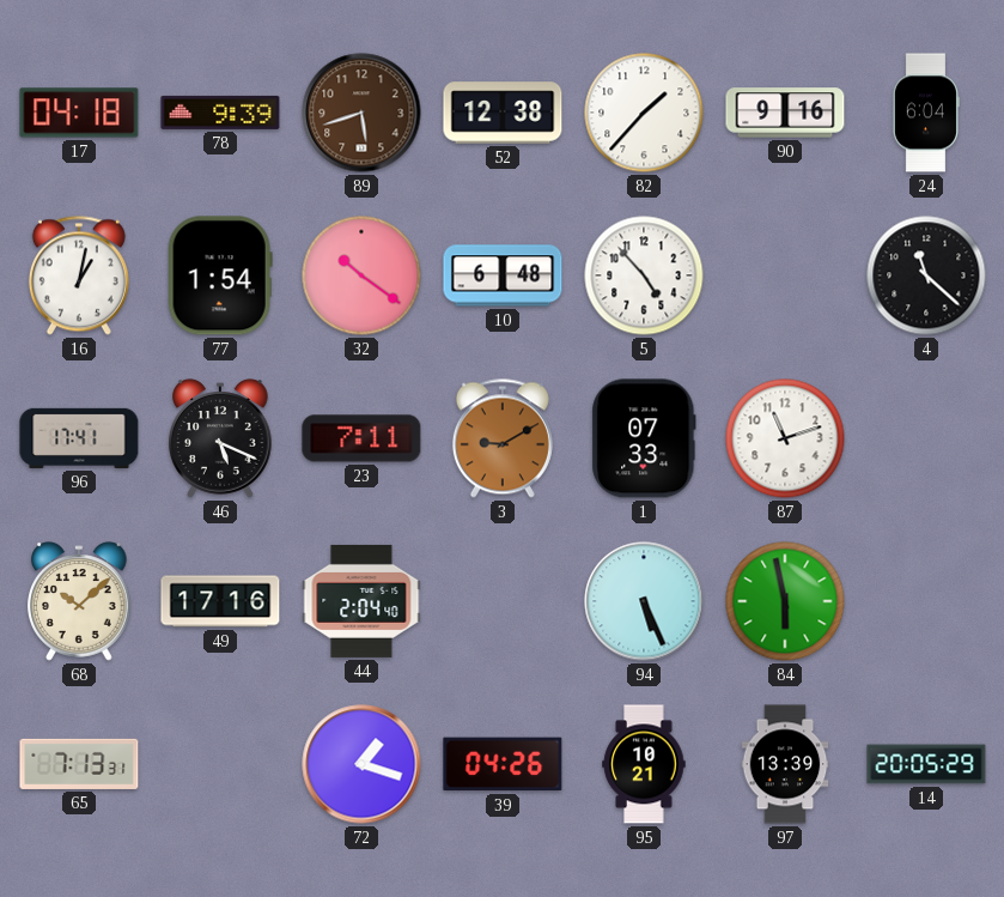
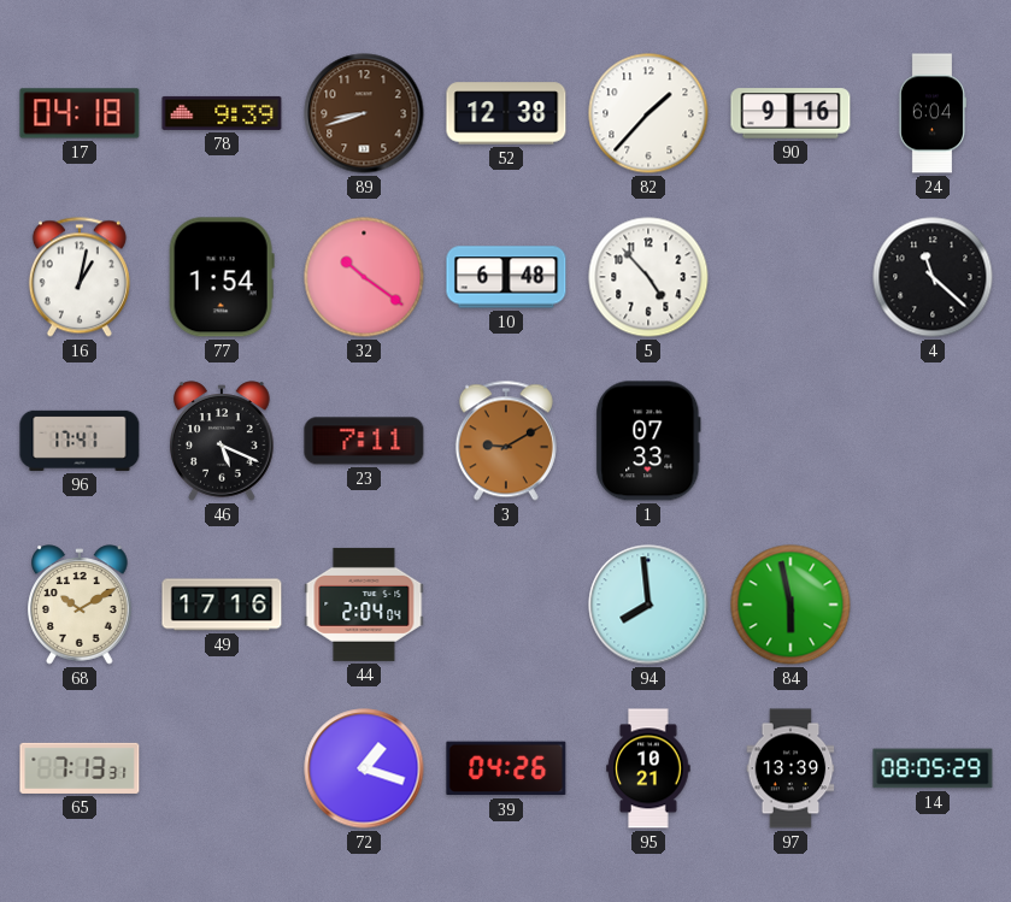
89: 5:42 -> 8:42
87: 11:12 -> none
68: 10:08 -> 10:10
44: 2:04:40 -> 2:04:04
94: 5:26 -> 7:59
14: 20:05 -> 08:05
